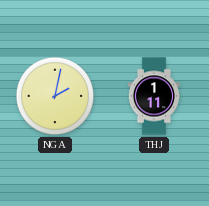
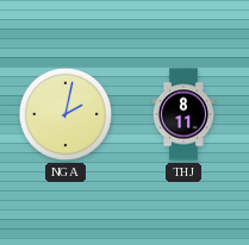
THJ: 1:11 -> 8:11
